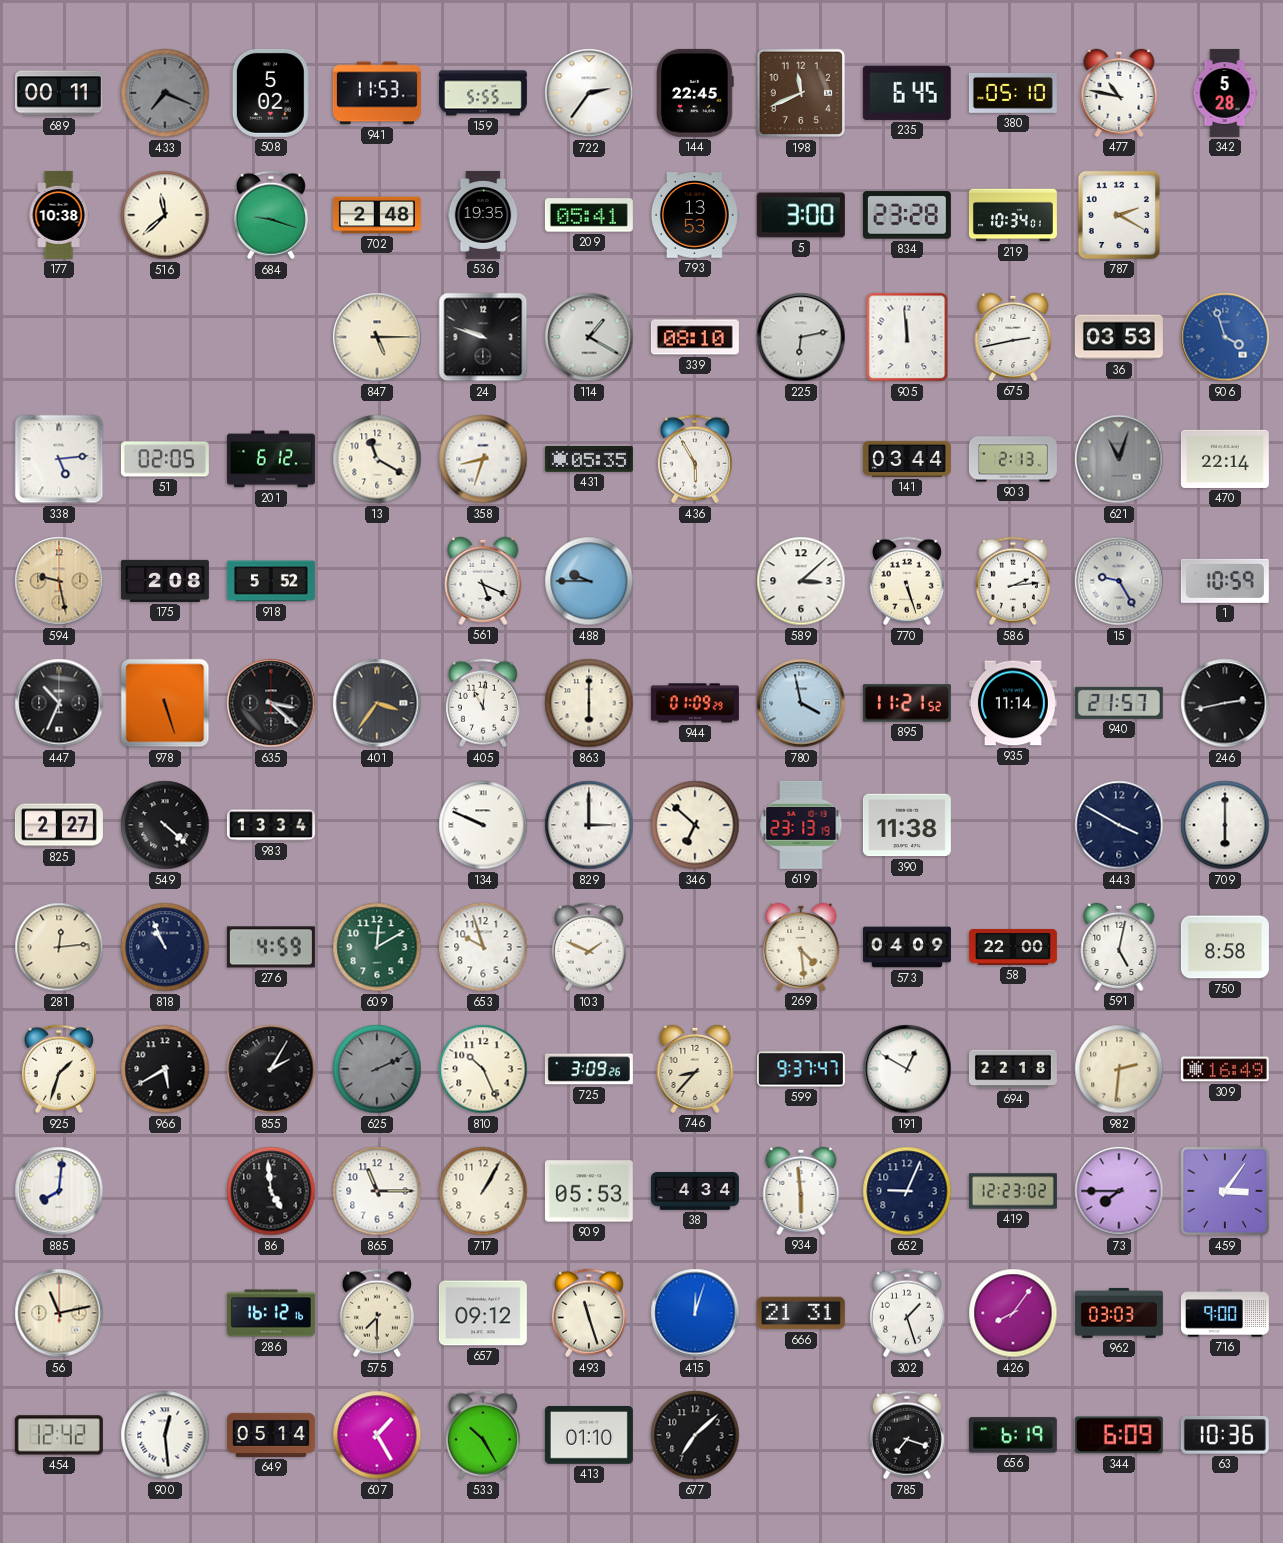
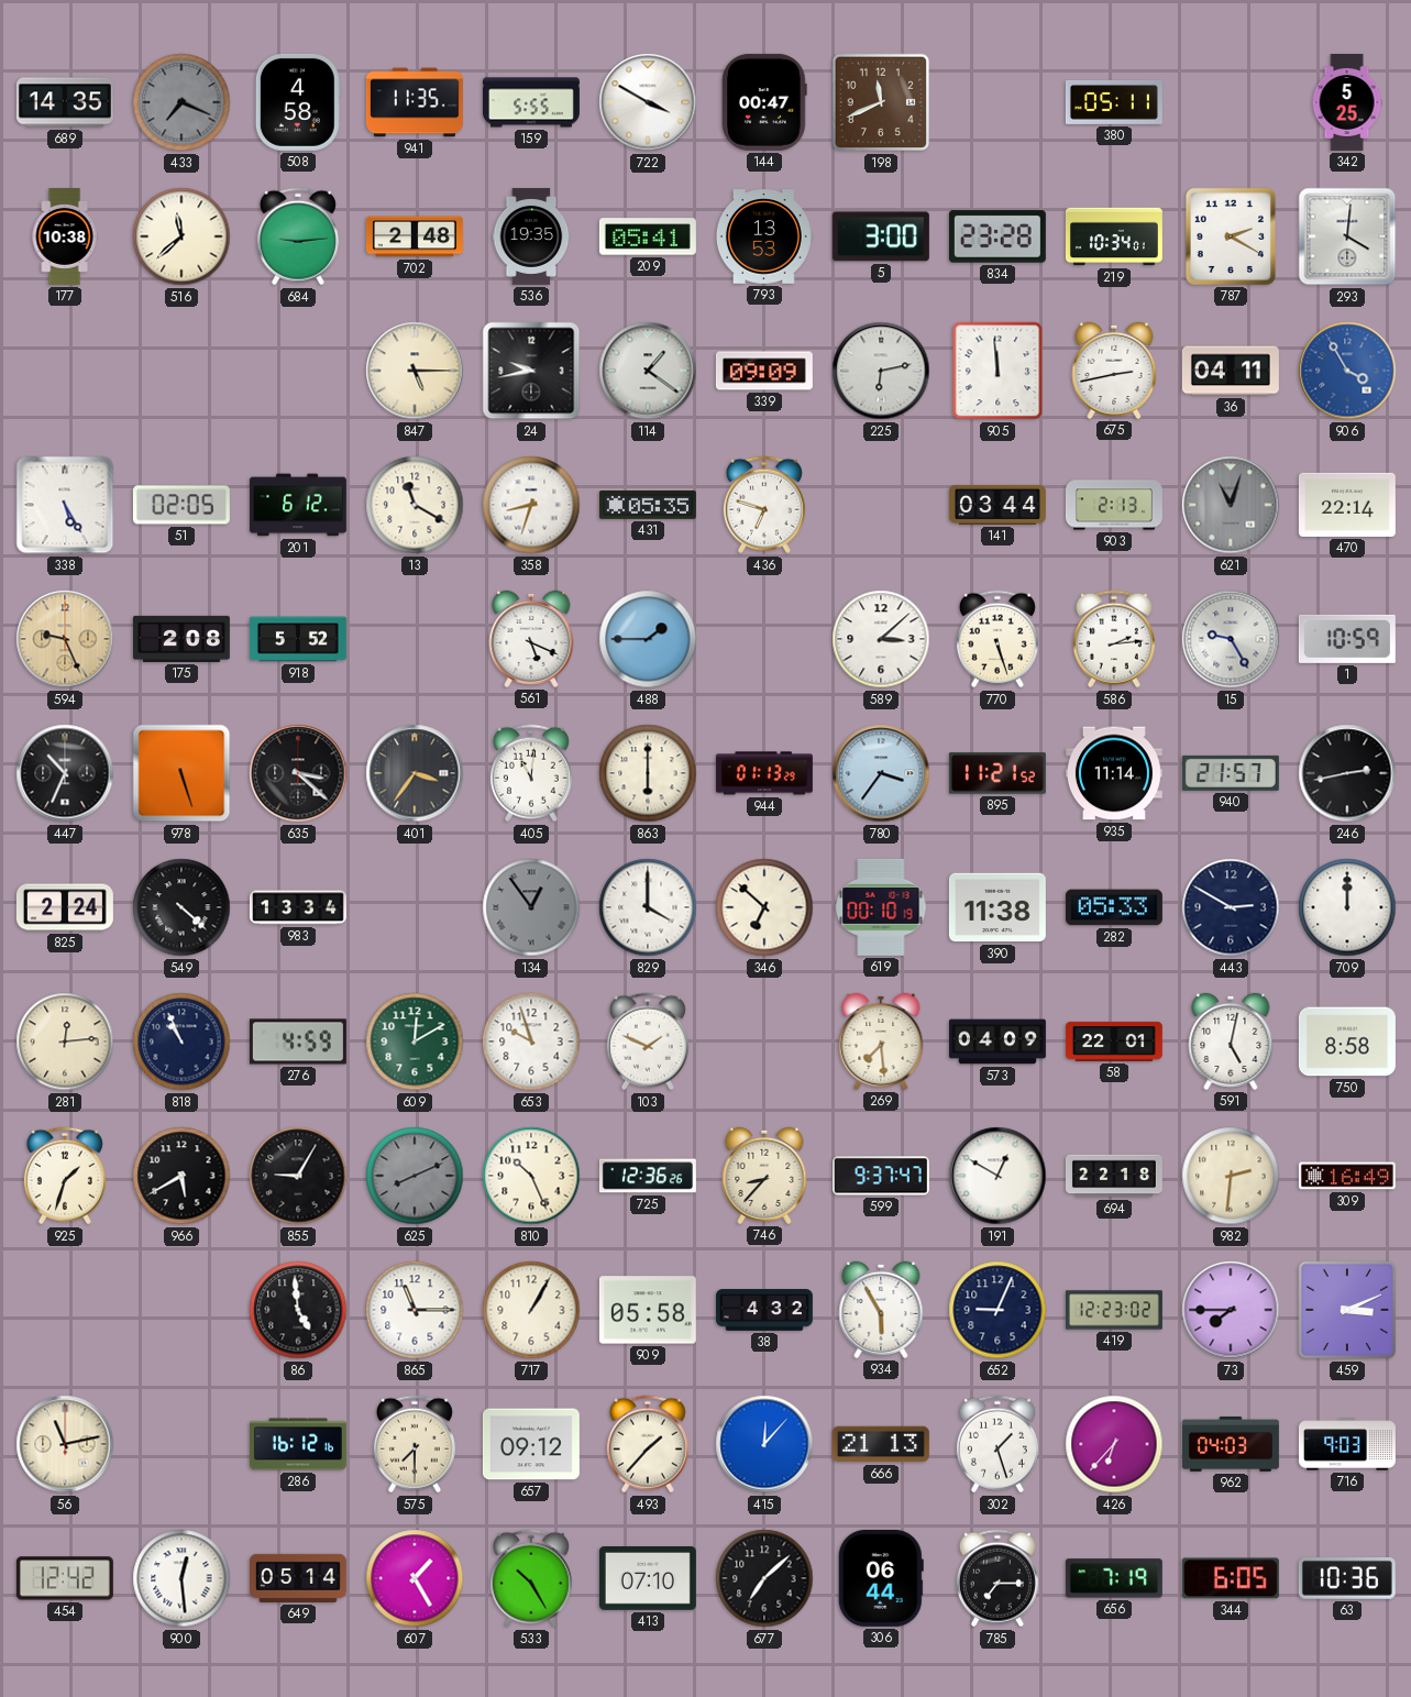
689: 00:11 -> 14:35
508: 5:02 -> 4:58
941: 11:53 -> 11:35
722: 2:36 -> 3:50
144: 22:45 -> 00:47
235: 6:45 -> none
380: 05:10 -> 05:11
477: 10:47 -> none
342: 5:28 -> 5:25
684: 9:18 -> 9:14
293: none -> 4:01
24: 9:48 -> 9:43
114: 1:20 -> 1:21
339: 08:10 -> 09:09
36: 03:53 -> 04:11
906: 3:57 -> 3:55
338: 5:14 -> 5:25
436: 5:55 -> 6:48
594: 9:28 -> 9:26
488: 9:45 -> 1:45
944: 01:09 -> 01:13
780: 3:58 -> 3:36
825: 2:27 -> 2:24
134: 9:49 -> 12:54
134 dial: white -> grey
829: 3:00 -> 4:00
619: 23:13 -> 00:10
282: none -> 05:33
443: 3:50 -> 2:50
709: 6:00 -> 12:00
269: 4:29 -> 7:29
58: 22:00 -> 22:01
855: 2:05 -> 9:05
625: 2:11 -> 8:11
725: 3:09 -> 12:36
885: 8:01 -> none
909: 05:53 -> 05:58
38: 4:34 -> 4:32
934: 5:59 -> 5:55
459: 3:06 -> 3:11
493: 11:27 -> 1:37
415: 12:03 -> 12:07
666: 21:31 -> 21:13
426: 8:06 -> 6:37
962: 03:03 -> 04:03
716: 9:00 -> 9:03
413: 01:10 -> 07:10
306: none -> 06:44
785: 7:18 -> 7:15
656: 6:19 -> 7:19
344: 6:09 -> 6:05
